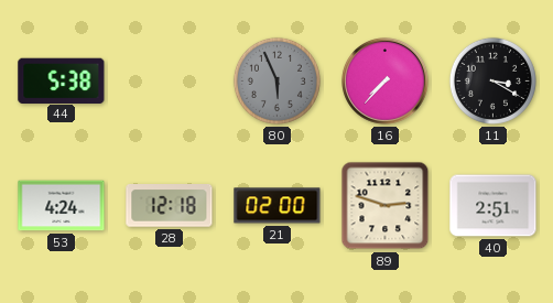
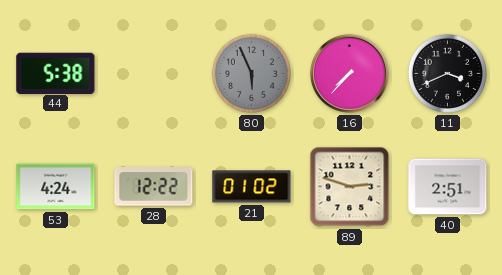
11: 3:20 -> 3:41
28: 12:18 -> 12:22
21: 02:00 -> 01:02
